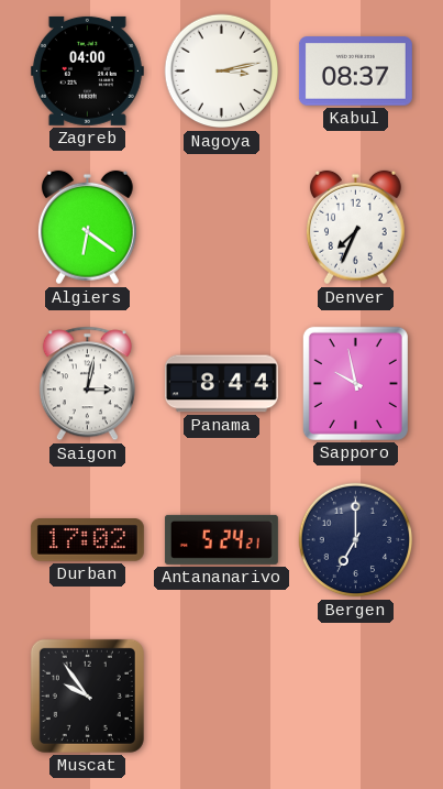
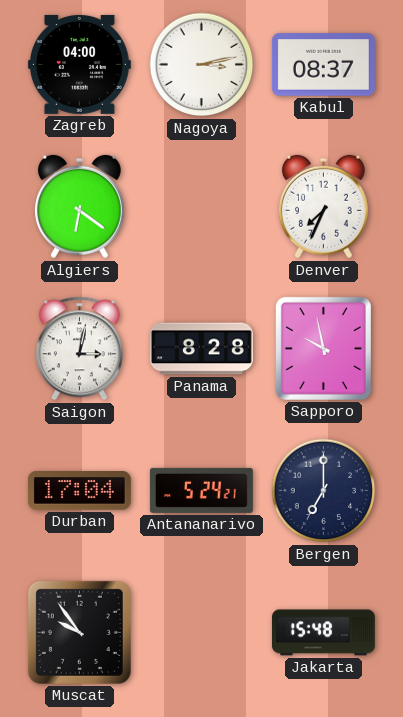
Panama: 8:44 -> 8:28
Durban: 17:02 -> 17:04
Jakarta: none -> 15:48
